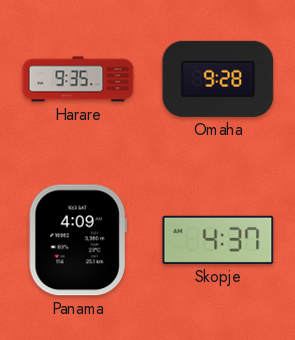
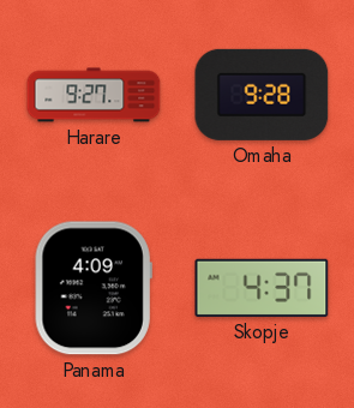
Harare: 9:35 -> 9:27
